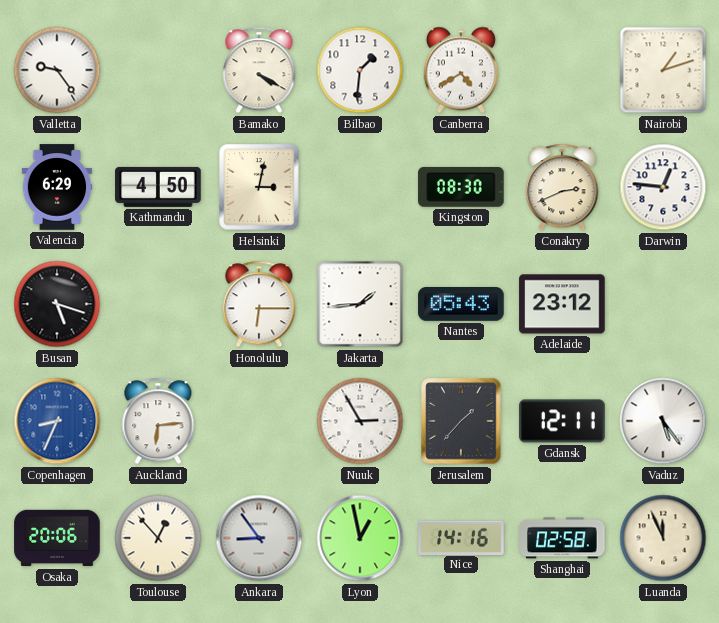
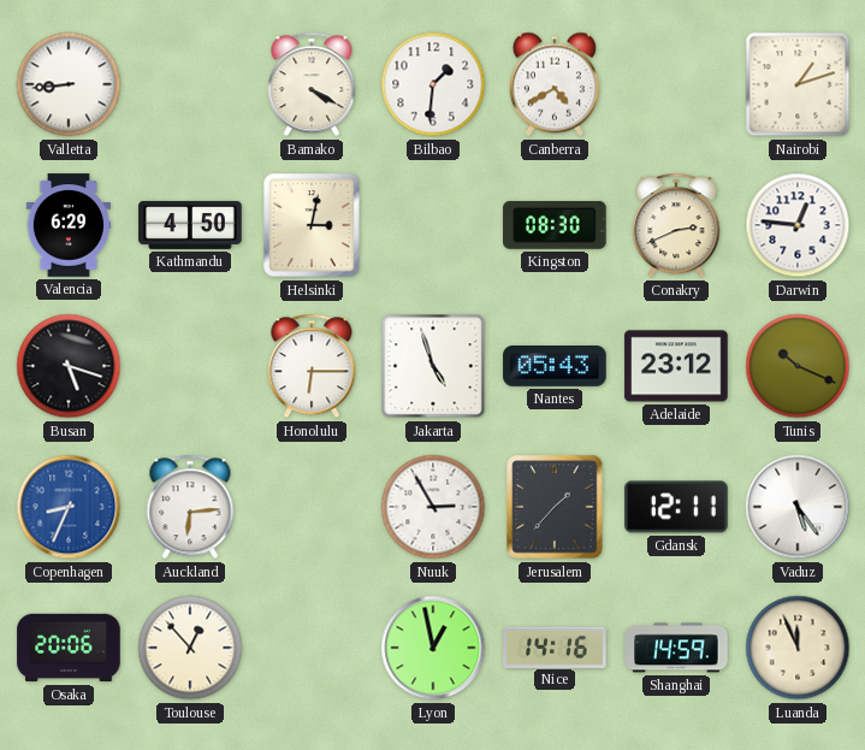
Valletta: 9:24 -> 8:44
Jakarta: 1:44 -> 4:57
Tunis: none -> 10:19
Ankara: 8:54 -> none
Shanghai: 02:58 -> 14:59
